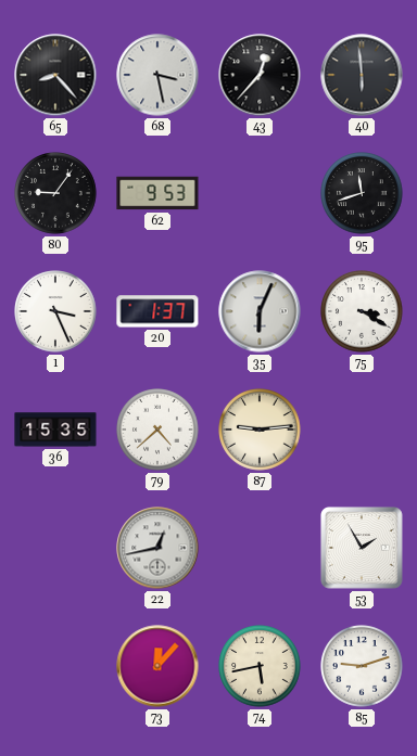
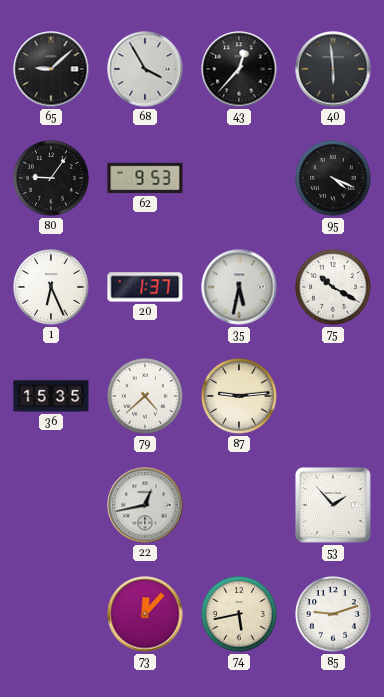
65: 8:23 -> 9:08
68: 3:28 -> 3:55
95: 11:42 -> 4:19
1: 3:26 -> 6:26
35: 6:04 -> 5:32
75: 3:20 -> 10:20
53: 1:55 -> 1:53
